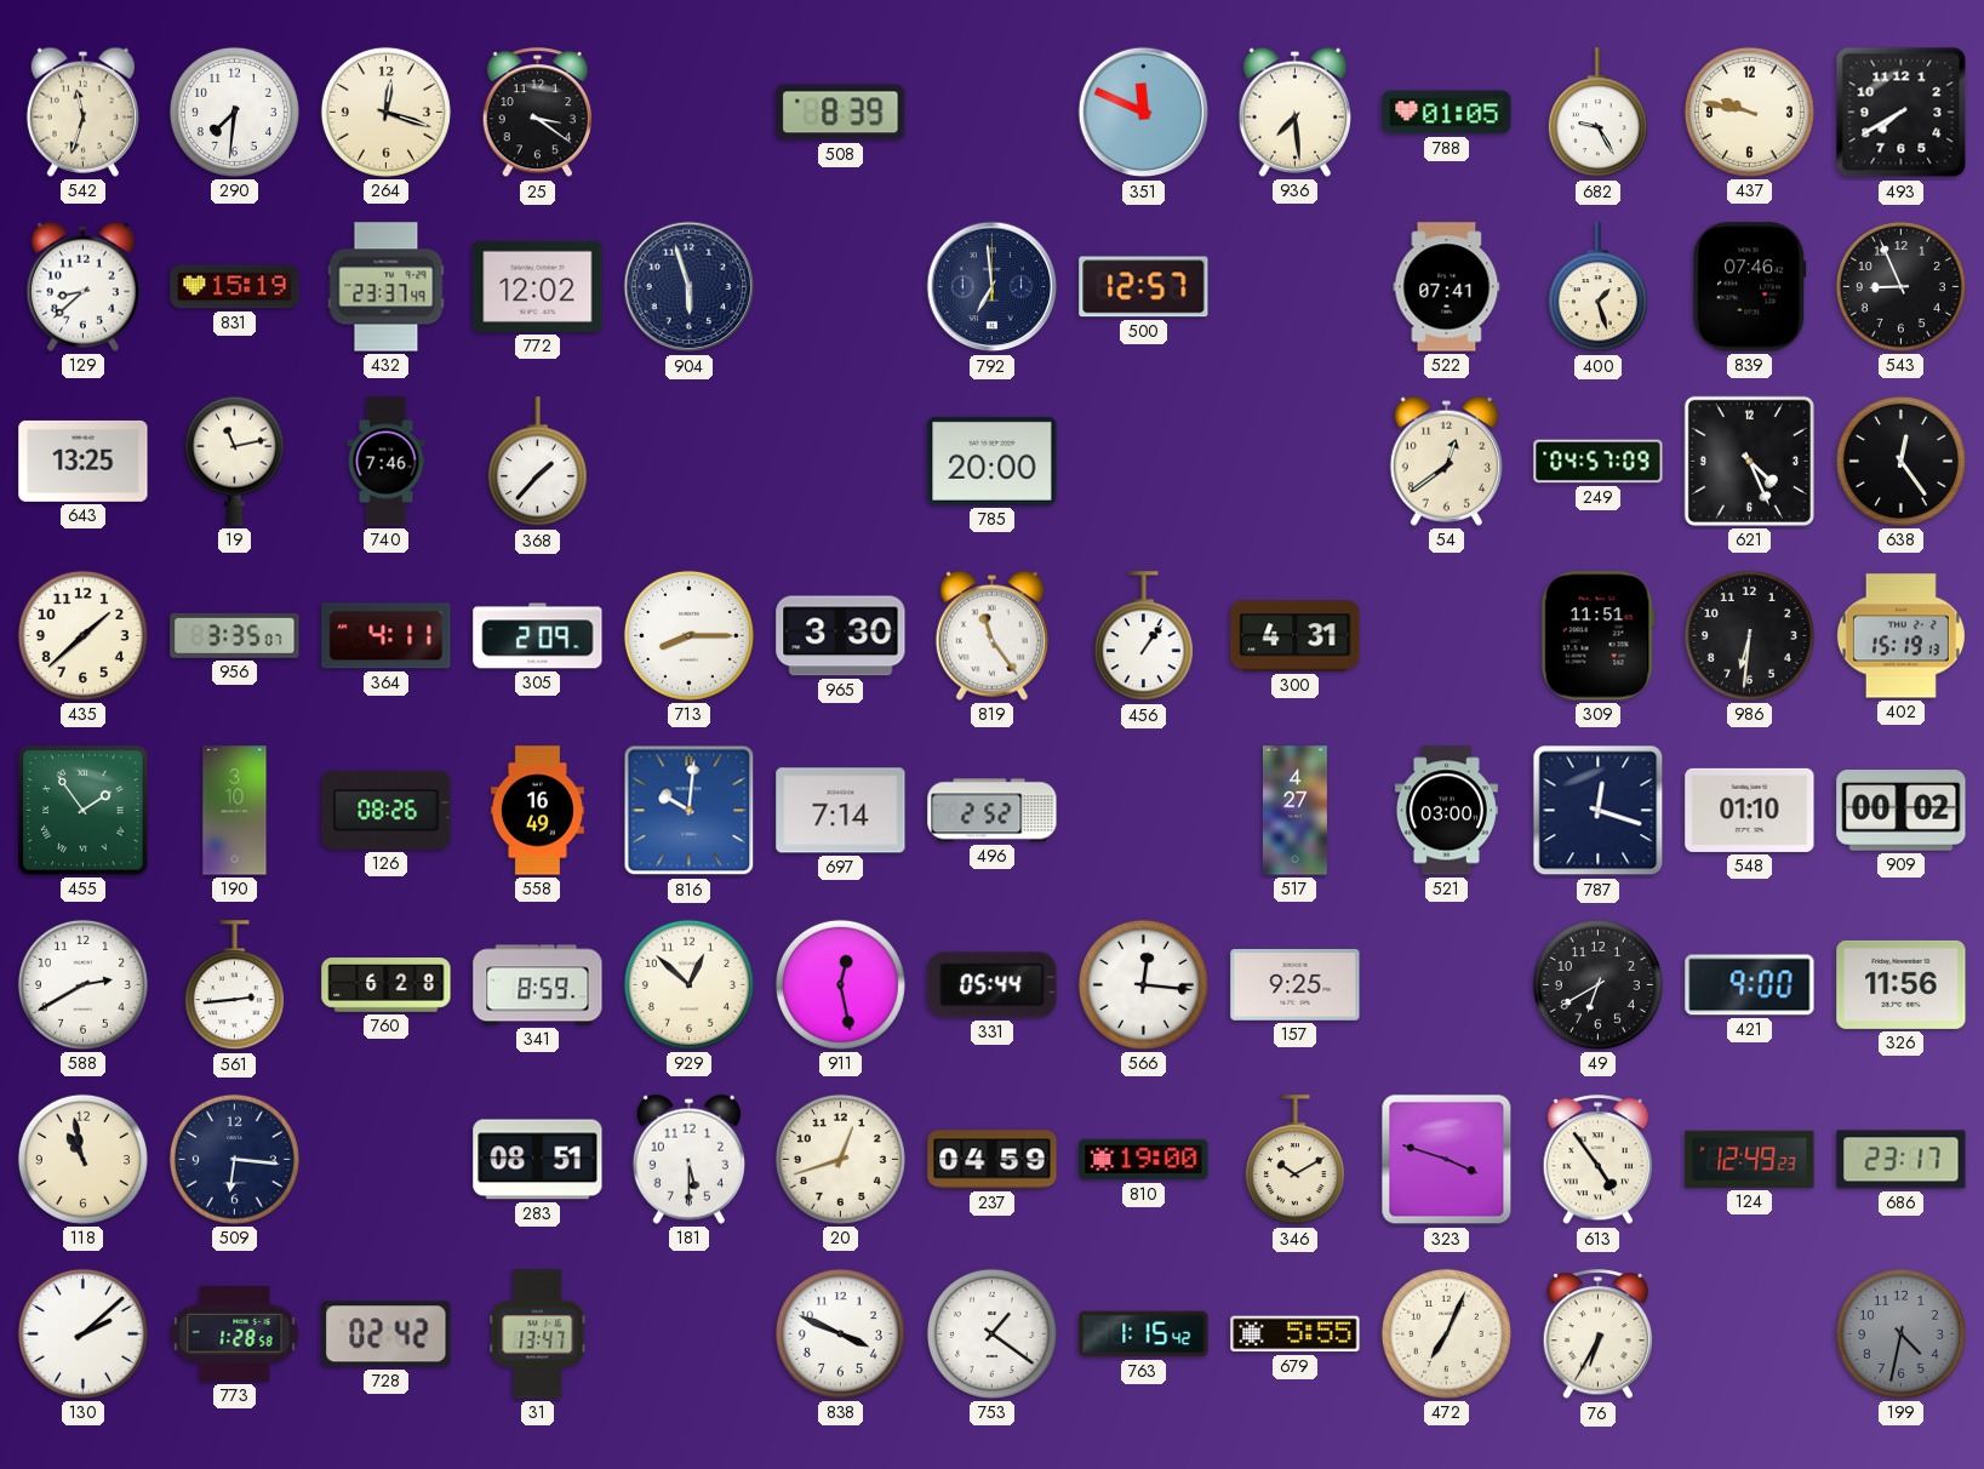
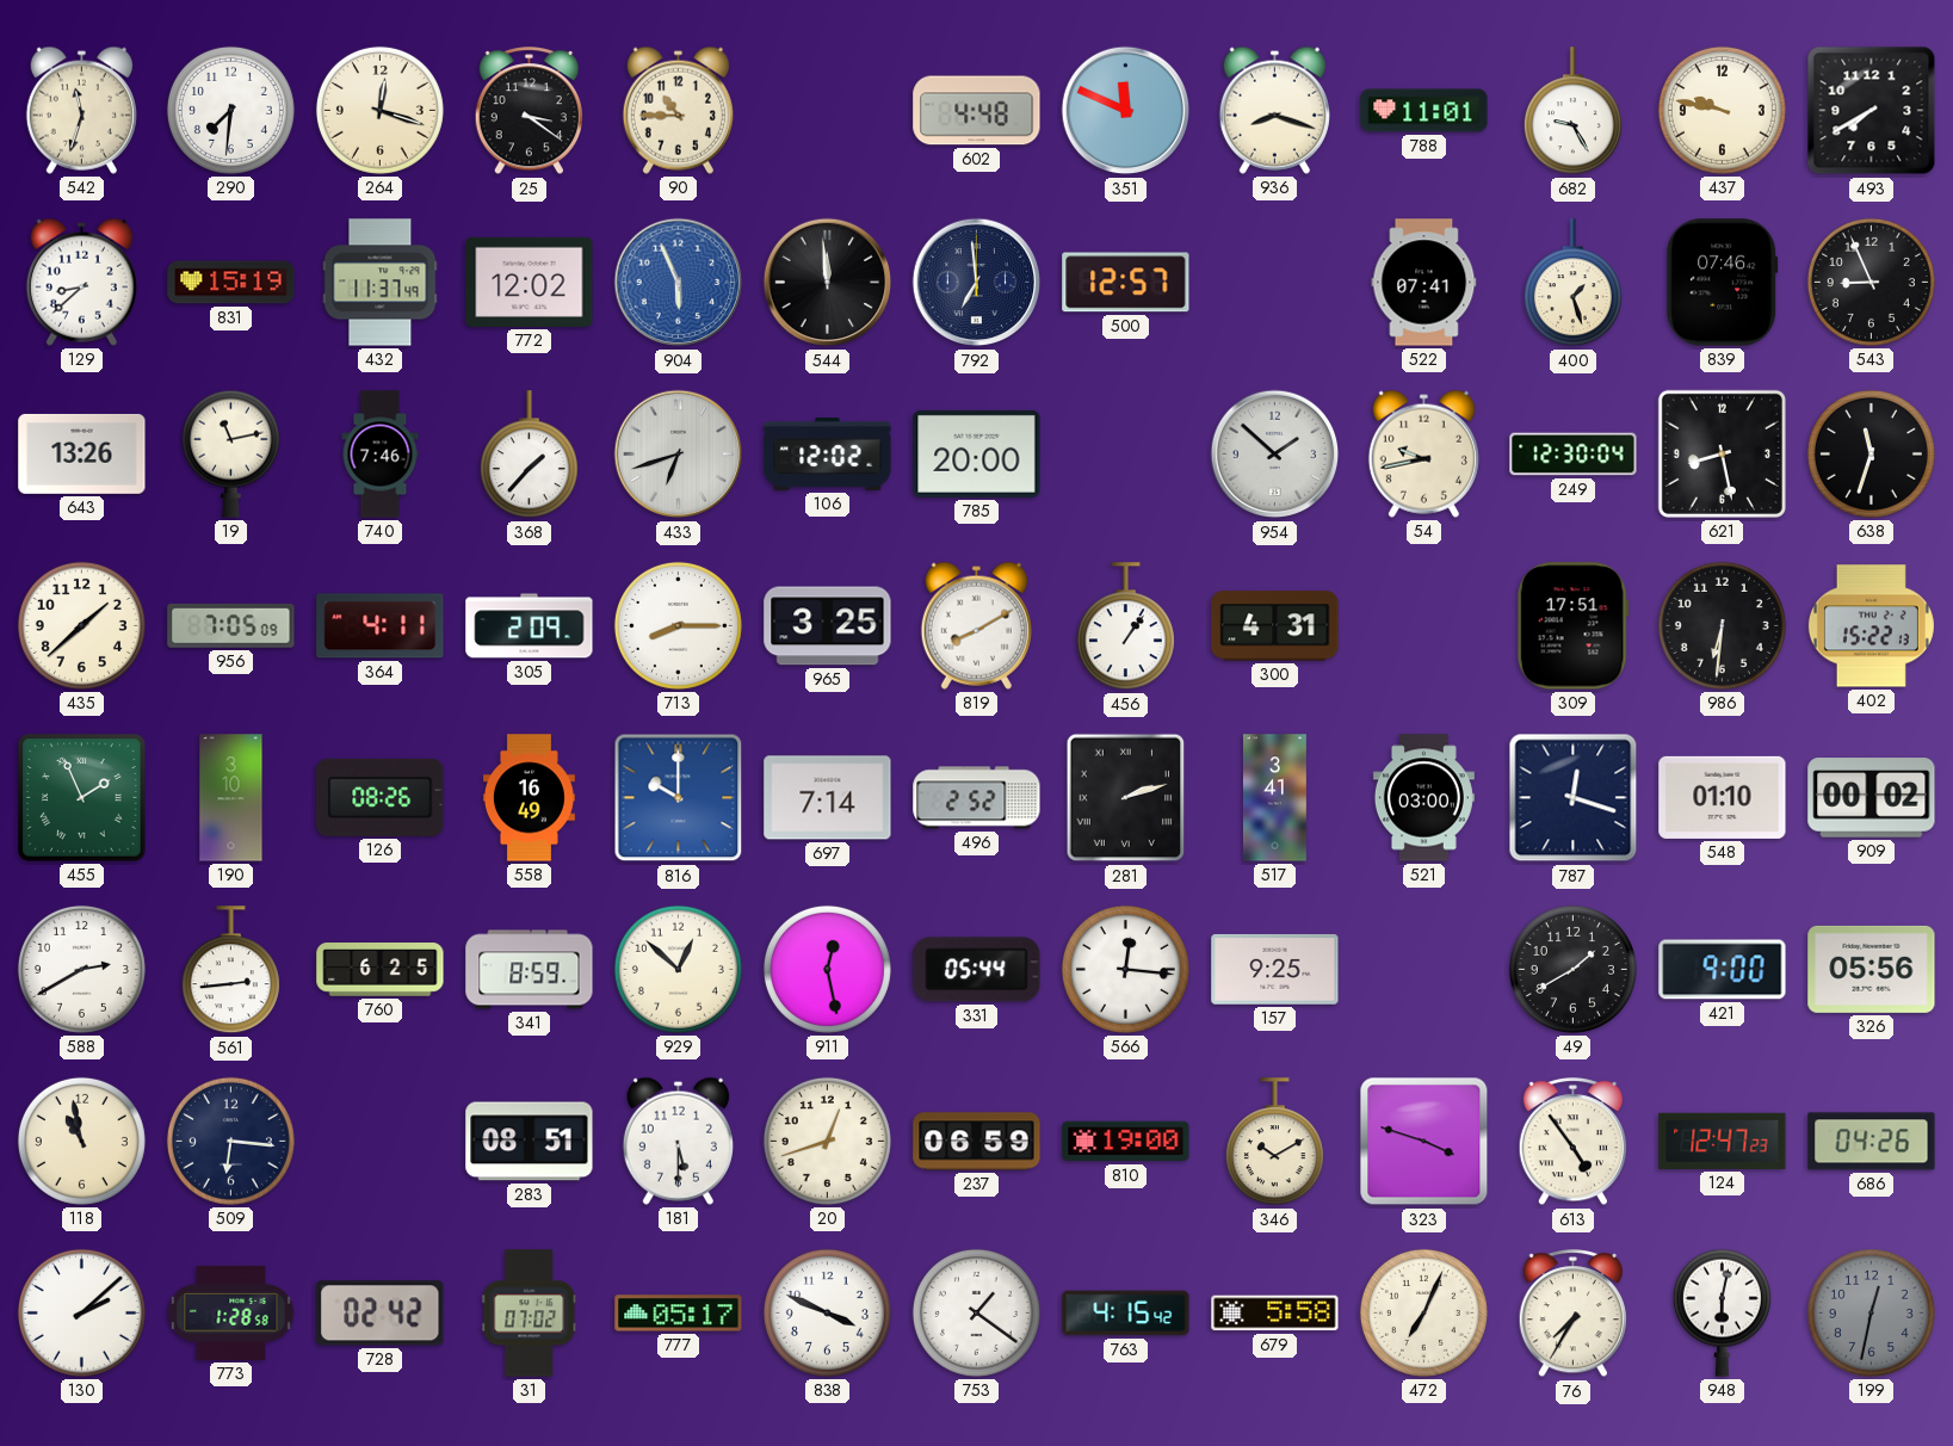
90: none -> 10:45
508: 8:39 -> none
602: none -> 4:48
936: 7:29 -> 8:18
788: 01:05 -> 11:01
432: 23:37 -> 11:37
904: 5:57 -> 5:56
904 dial: navy -> blue
544: none -> 11:59
643: 13:25 -> 13:26
433: none -> 6:42
106: none -> 12:02
954: none -> 1:52
54: 12:39 -> 9:43
249: 04:57 -> 12:30
621: 4:26 -> 8:28
638: 12:24 -> 11:33
956: 3:35 -> 7:05
965: 3:30 -> 3:25
819: 11:24 -> 8:10
309: 11:51 -> 17:51
402: 15:19 -> 15:22
455: 1:54 -> 1:56
816: 10:01 -> 10:00
281: none -> 2:12
517: 4:27 -> 3:41
760: 6:28 -> 6:25
49: 6:40 -> 1:40
326: 11:56 -> 05:56
237: 04:59 -> 06:59
124: 12:49 -> 12:47
686: 23:17 -> 04:26
31: 13:47 -> 07:02
777: none -> 05:17
763: 1:15 -> 4:15
679: 5:55 -> 5:58
76: 6:35 -> 7:35
948: none -> 6:02
199: 4:32 -> 12:32
